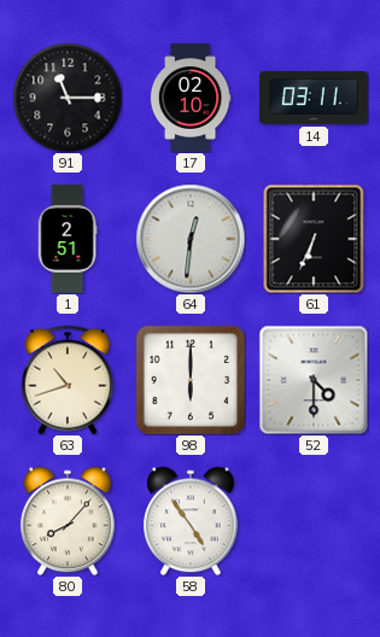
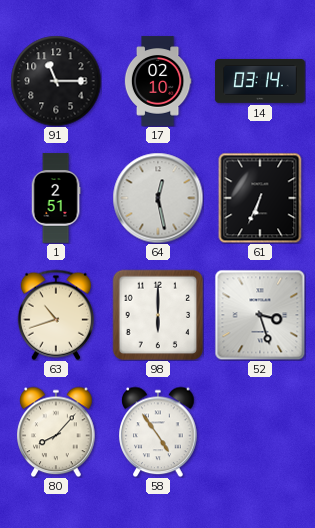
14: 03:11 -> 03:14
64: 12:31 -> 12:28
52: 4:30 -> 3:27
